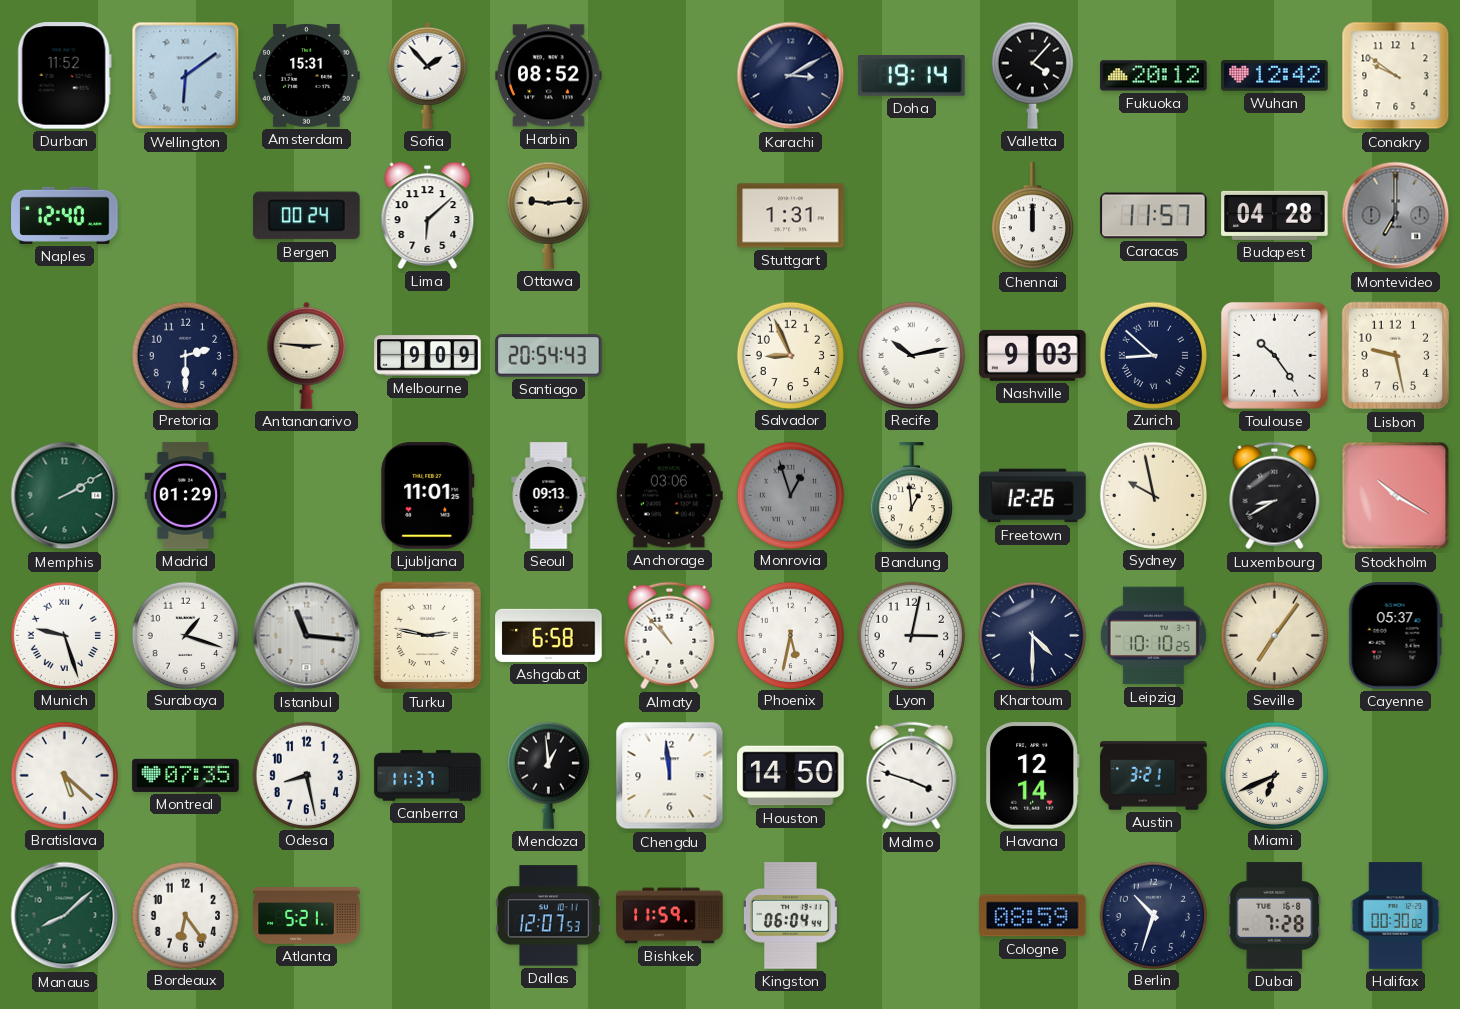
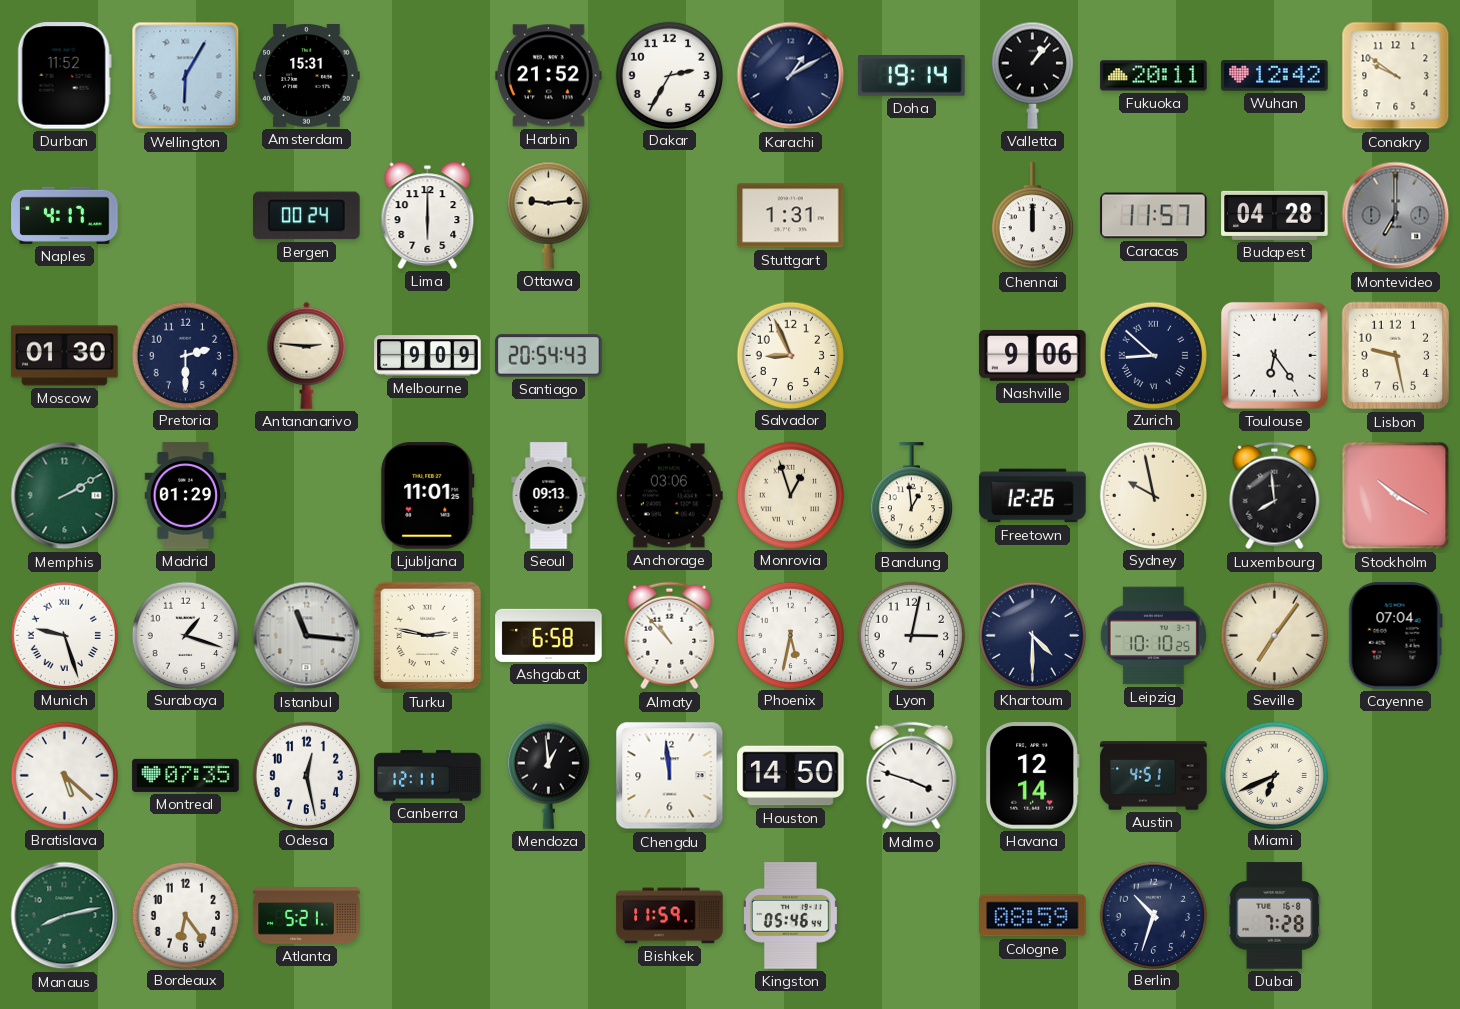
Wellington: 6:09 -> 6:05
Sofia: 1:53 -> none
Harbin: 08:52 -> 21:52
Dakar: none -> 2:35
Karachi: 3:10 -> 1:10
Valletta: 4:07 -> 1:07
Fukuoka: 20:12 -> 20:11
Naples: 12:40 -> 4:17
Lima: 6:08 -> 6:00
Moscow: none -> 01:30
Recife: 10:13 -> none
Nashville: 9:03 -> 9:06
Toulouse: 10:24 -> 6:24
Monrovia dial: grey -> cream
Luxembourg: 8:40 -> 7:59
Cayenne: 05:37 -> 07:04
Odesa: 8:28 -> 12:28
Canberra: 11:37 -> 12:11
Austin: 3:21 -> 4:51
Manaus: 8:08 -> 8:13
Dallas: 12:07 -> none
Kingston: 06:04 -> 05:46
Halifax: 00:30 -> none
